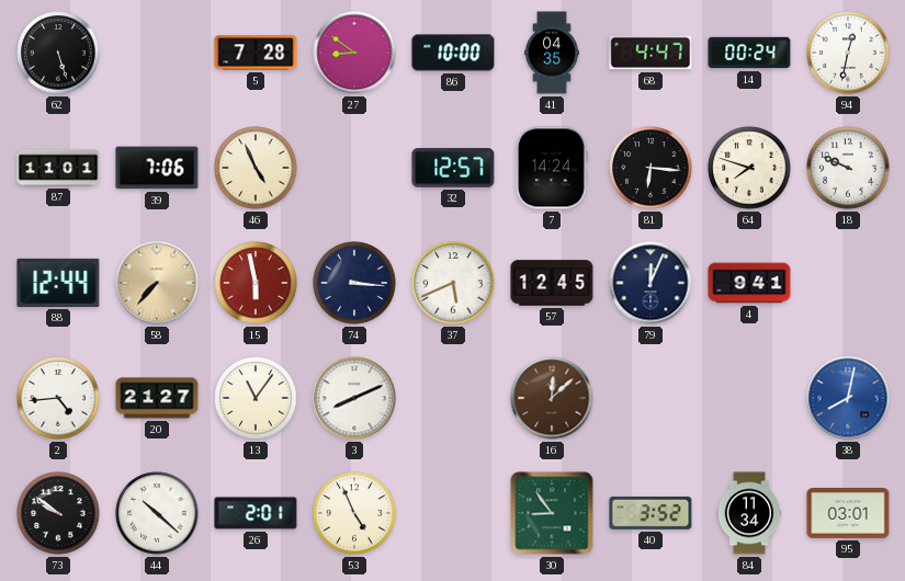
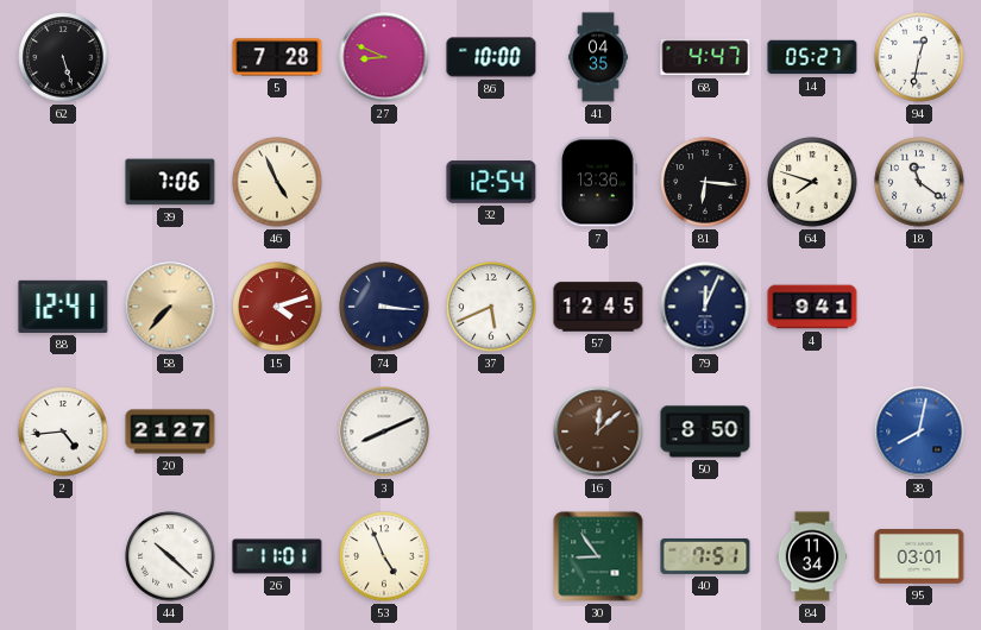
27: 8:51 -> 8:49
14: 00:24 -> 05:27
87: 11:01 -> none
32: 12:57 -> 12:54
7: 14:24 -> 13:36
18: 9:49 -> 11:21
88: 12:44 -> 12:41
15: 5:58 -> 4:12
13: 11:06 -> none
50: none -> 8:50
73: 9:51 -> none
26: 2:01 -> 11:01
40: 3:52 -> 7:51
